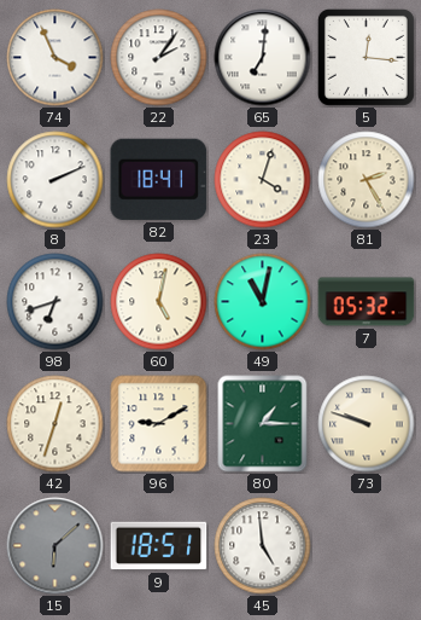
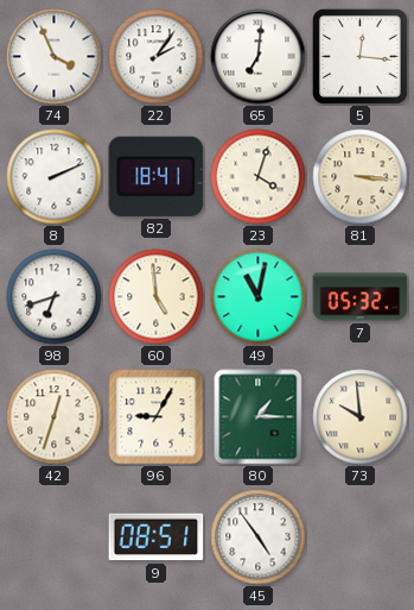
81: 2:25 -> 3:16
60: 5:02 -> 4:59
96: 9:10 -> 9:05
73: 9:48 -> 9:59
15: 6:08 -> none
9: 18:51 -> 08:51
45: 4:59 -> 4:54
